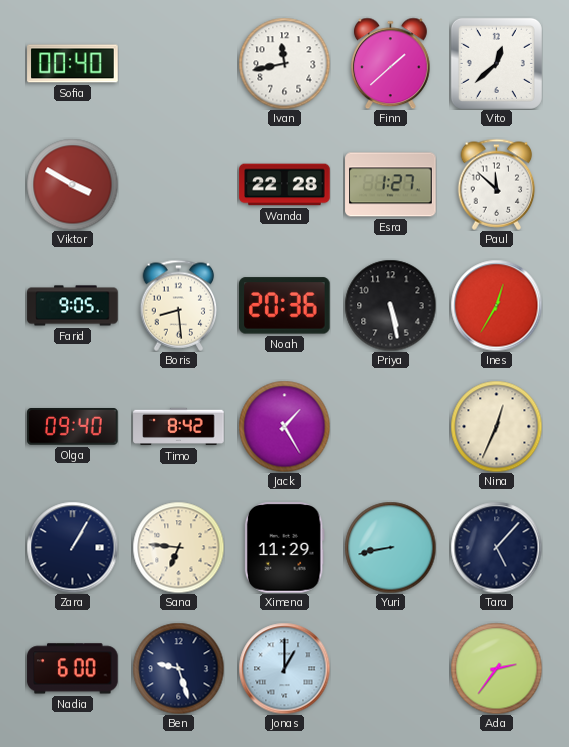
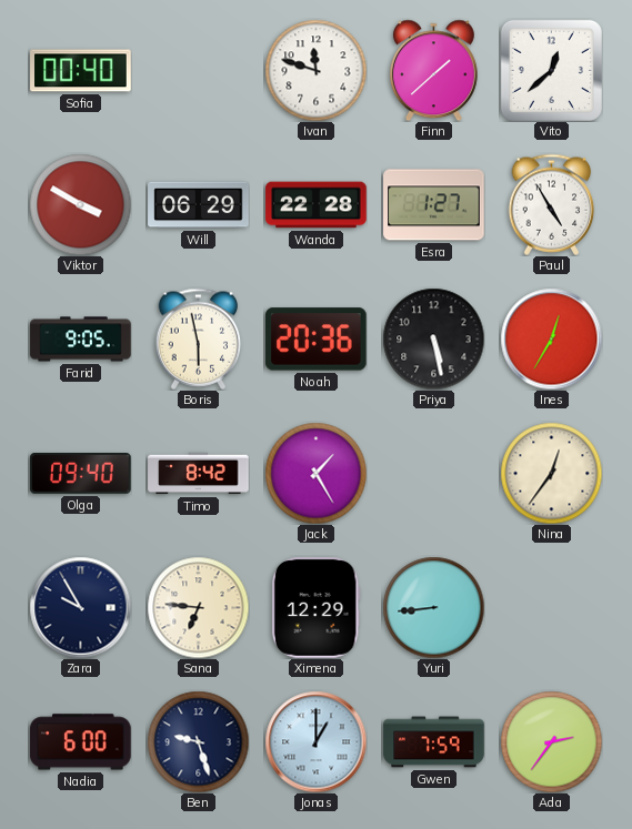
Ivan: 11:43 -> 11:48
Will: none -> 06:29
Paul: 11:52 -> 4:55
Boris: 8:29 -> 5:58
Nina: 12:34 -> 12:36
Zara: 1:05 -> 9:55
Ximena: 11:29 -> 12:29
Yuri: 8:43 -> 8:44
Tara: 5:07 -> none
Gwen: none -> 7:59
